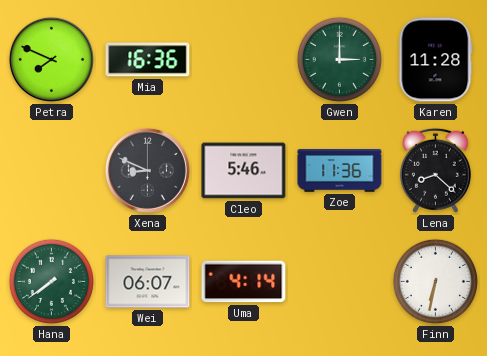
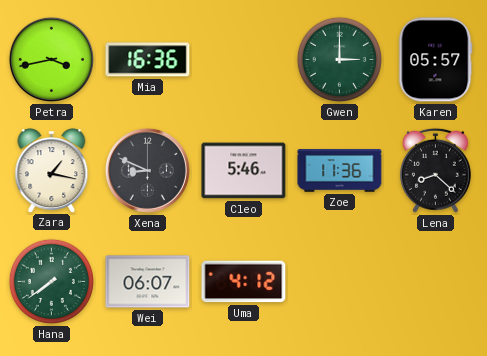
Petra: 7:49 -> 3:43
Karen: 11:28 -> 05:57
Zara: none -> 1:17
Uma: 4:14 -> 4:12
Finn: 6:32 -> none
